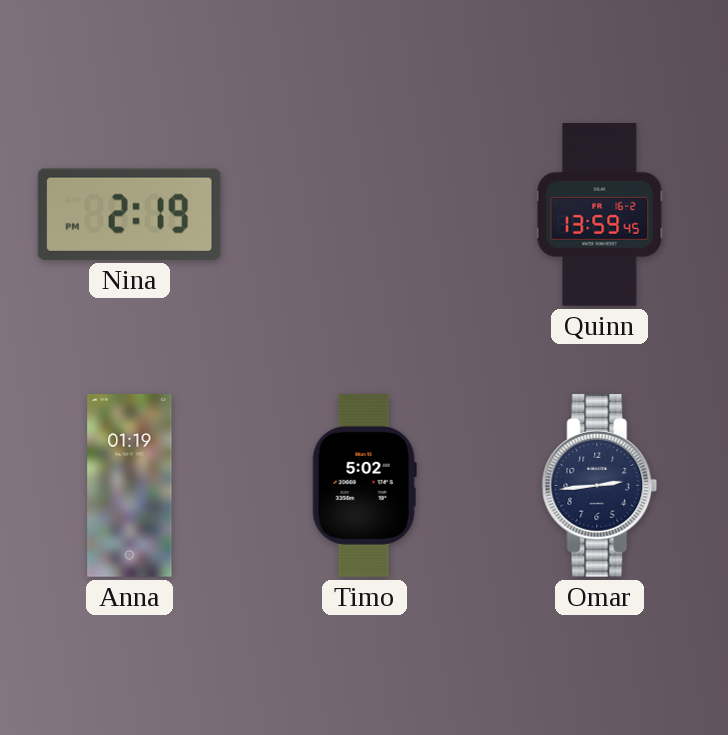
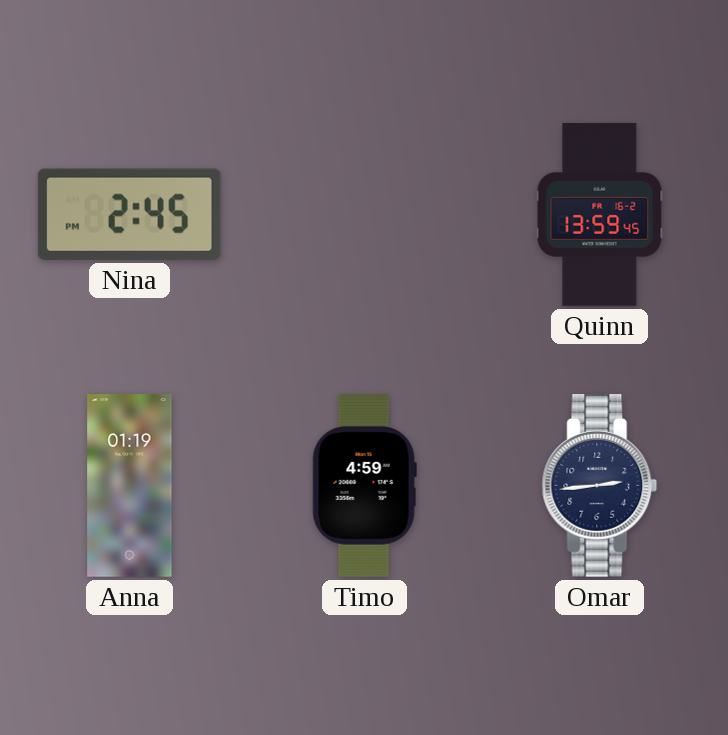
Nina: 2:19 -> 2:45
Timo: 5:02 -> 4:59
